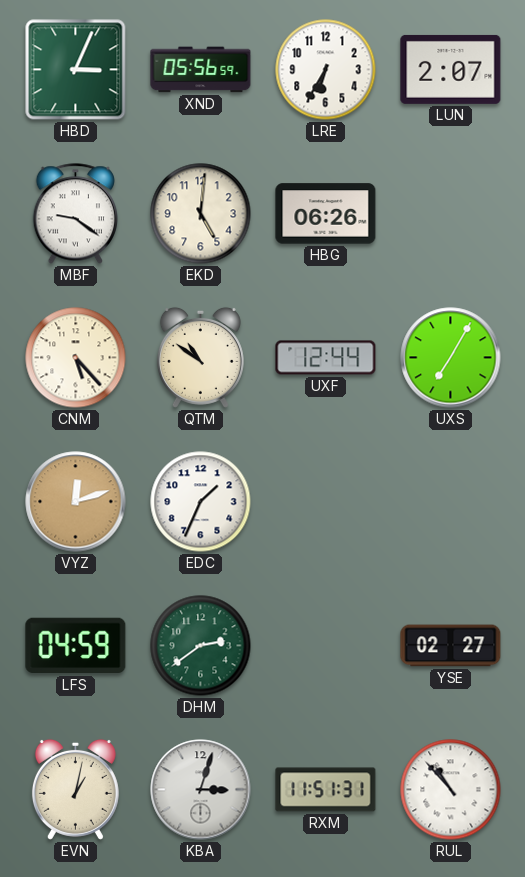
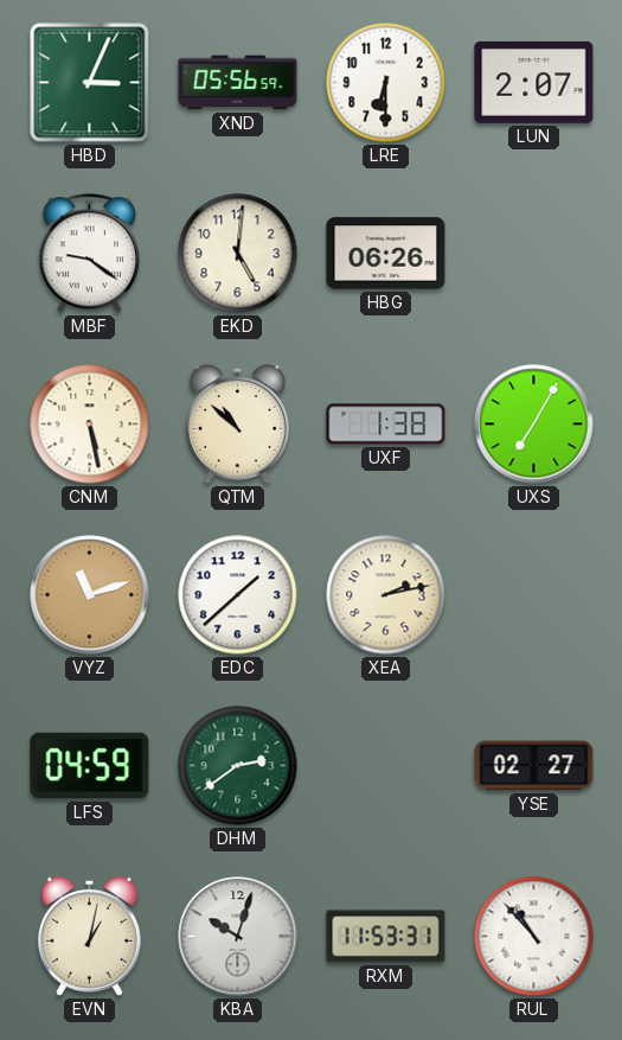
LRE: 6:35 -> 6:30
CNM: 5:23 -> 5:28
QTM: 10:51 -> 10:52
UXF: 12:44 -> 1:38
VYZ: 12:12 -> 11:12
EDC: 1:34 -> 1:38
XEA: none -> 2:13
KBA: 3:03 -> 10:03
RXM: 11:51 -> 11:53
